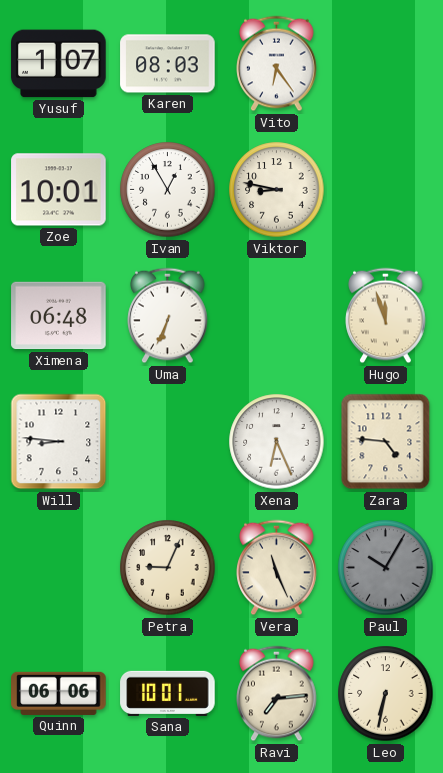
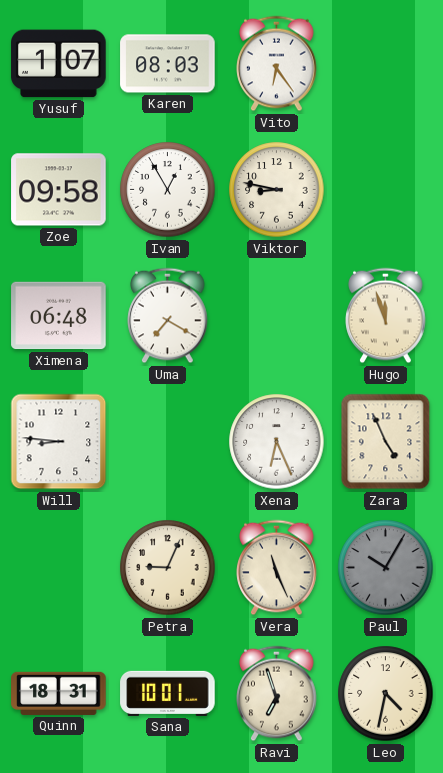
Zoe: 10:01 -> 09:58
Uma: 6:34 -> 7:20
Zara: 4:46 -> 4:56
Quinn: 06:06 -> 18:31
Ravi: 7:14 -> 6:57
Leo: 6:32 -> 4:32
